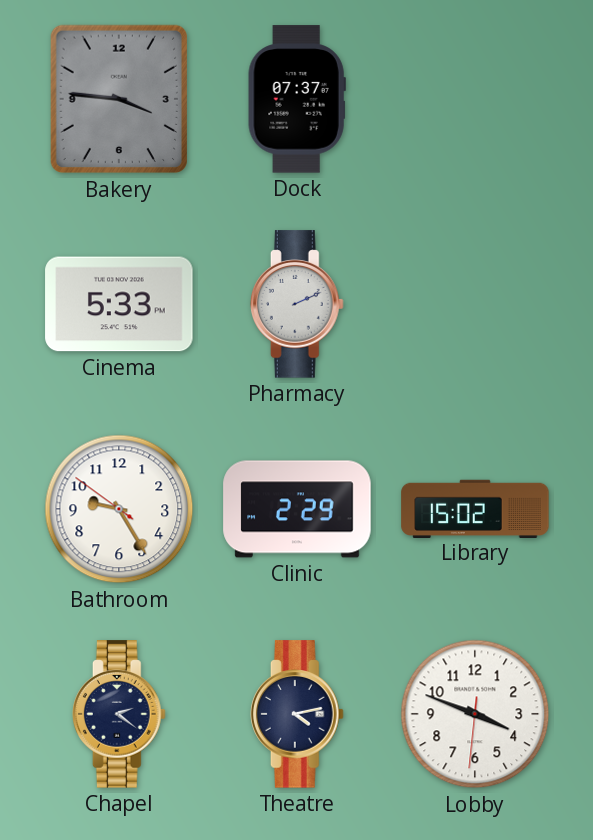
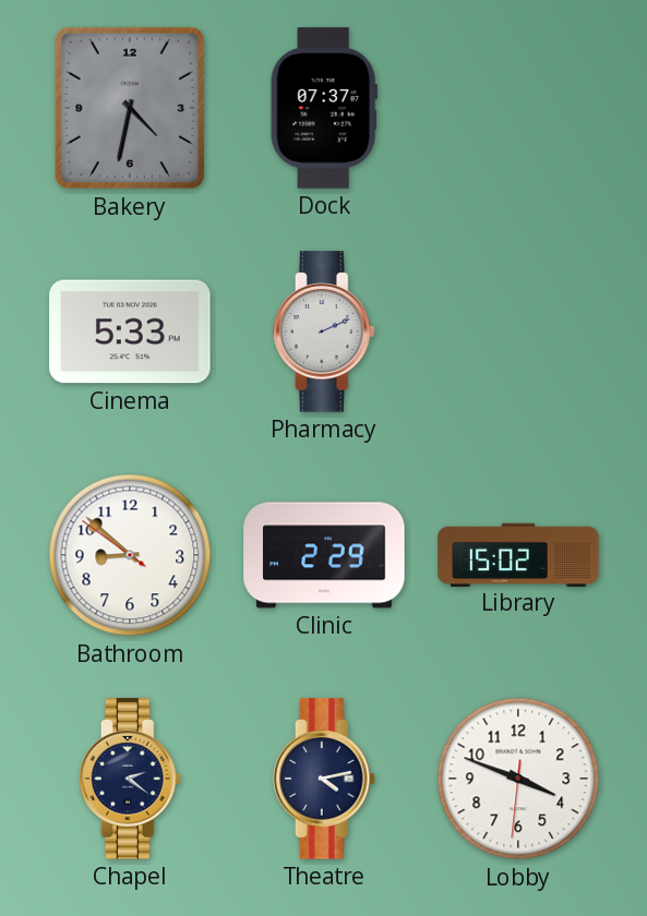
Bakery: 3:46 -> 4:32
Bathroom: 9:24 -> 8:51
